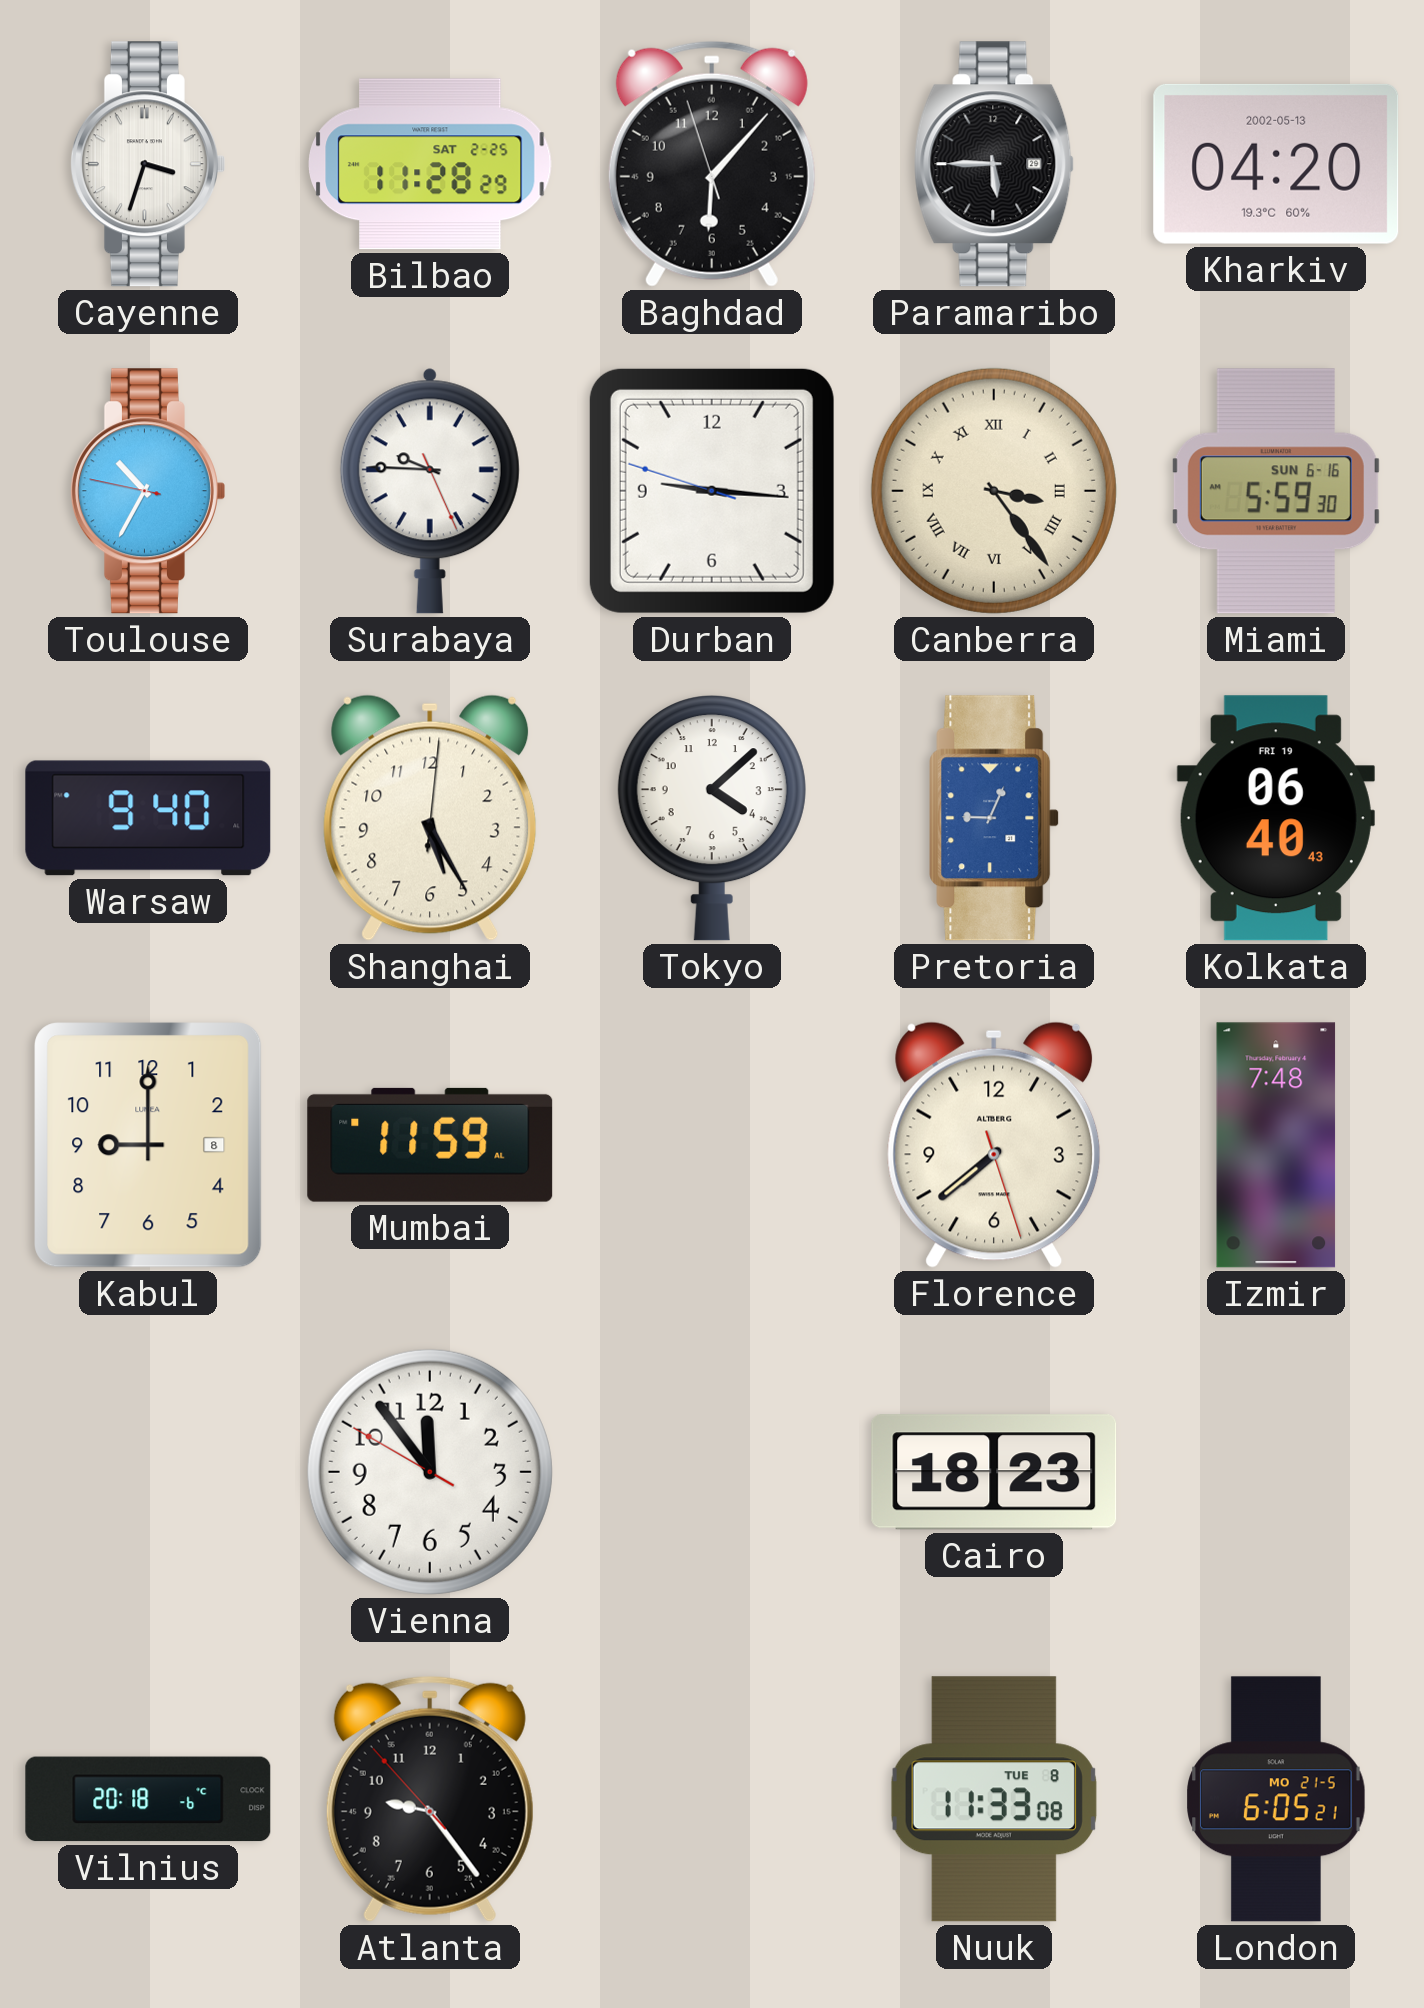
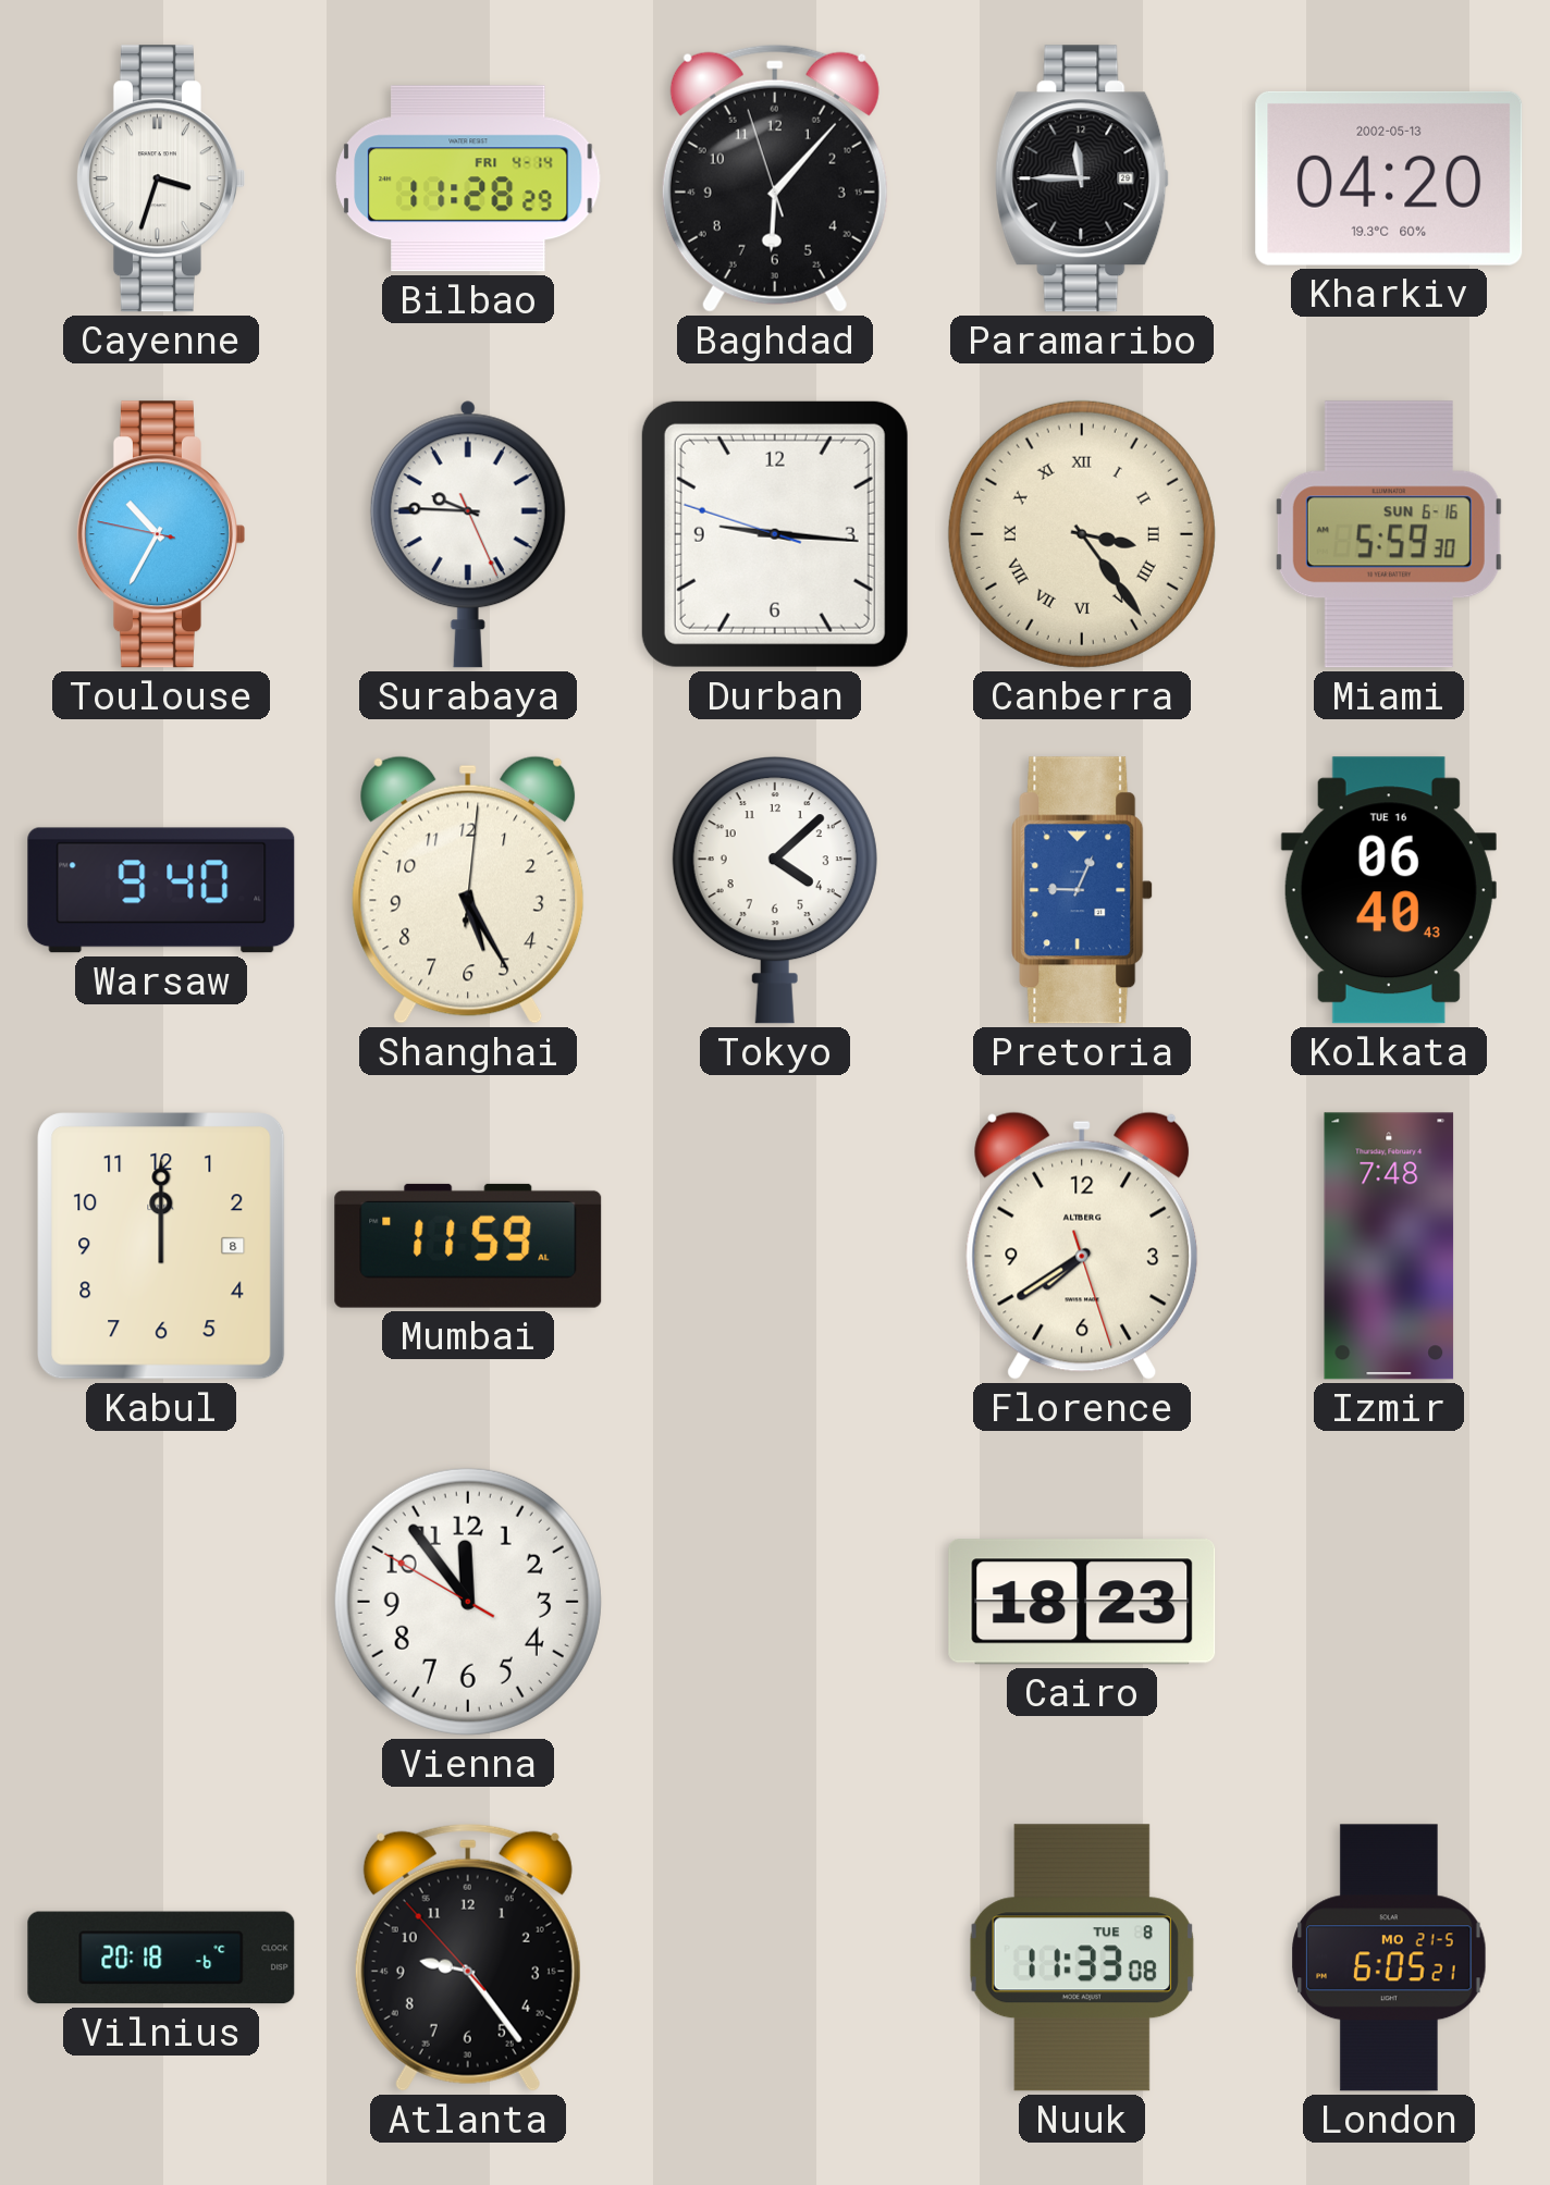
Bilbao date: SAT 2-25 -> FRI 4-14
Paramaribo: 5:45 -> 11:45
Kolkata date: FRI 19 -> TUE 16
Kabul: 9:00 -> 12:00
Florence: 7:38 -> 7:39
